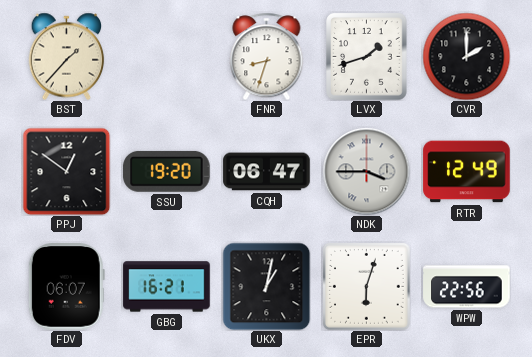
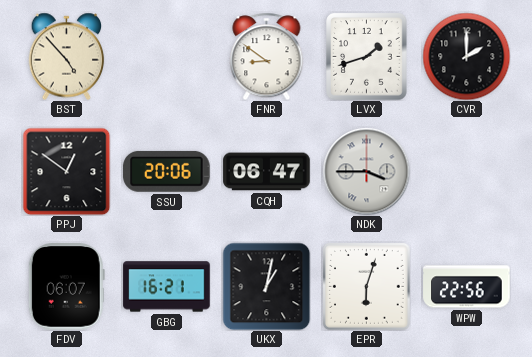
BST: 1:37 -> 4:53
FNR: 8:33 -> 8:51
SSU: 19:20 -> 20:06
RTR: 12:49 -> none
